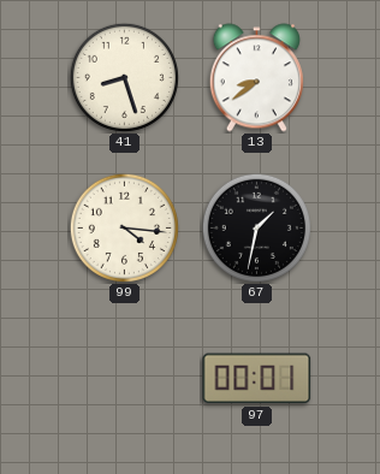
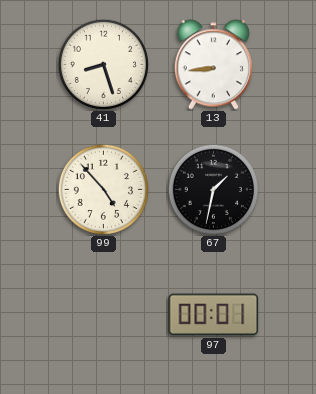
13: 8:39 -> 8:44
99: 4:16 -> 4:53
